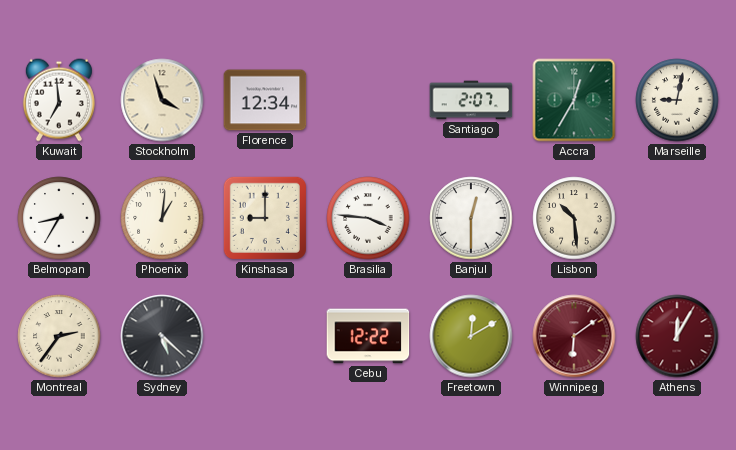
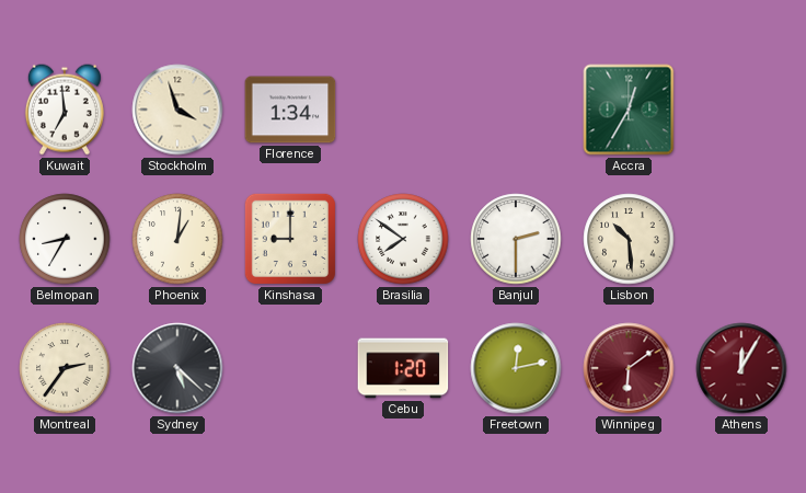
Florence: 12:34 -> 1:34
Santiago: 2:07 -> none
Marseille: 9:02 -> none
Brasilia: 3:46 -> 7:51
Banjul: 12:30 -> 2:30
Cebu: 12:22 -> 1:20
Freetown: 12:10 -> 12:13
